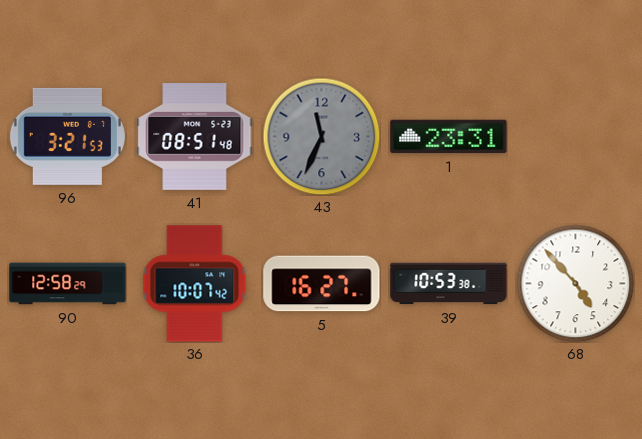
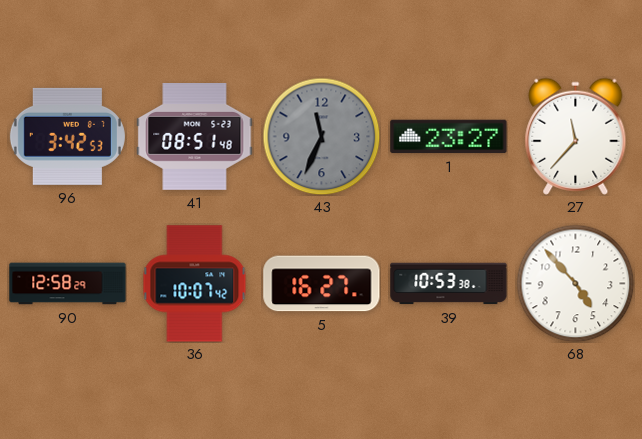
96: 3:21 -> 3:42
1: 23:31 -> 23:27
27: none -> 11:37
